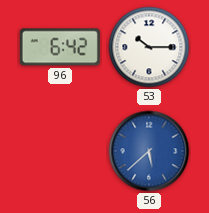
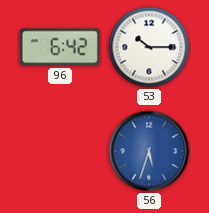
56: 5:38 -> 5:33
